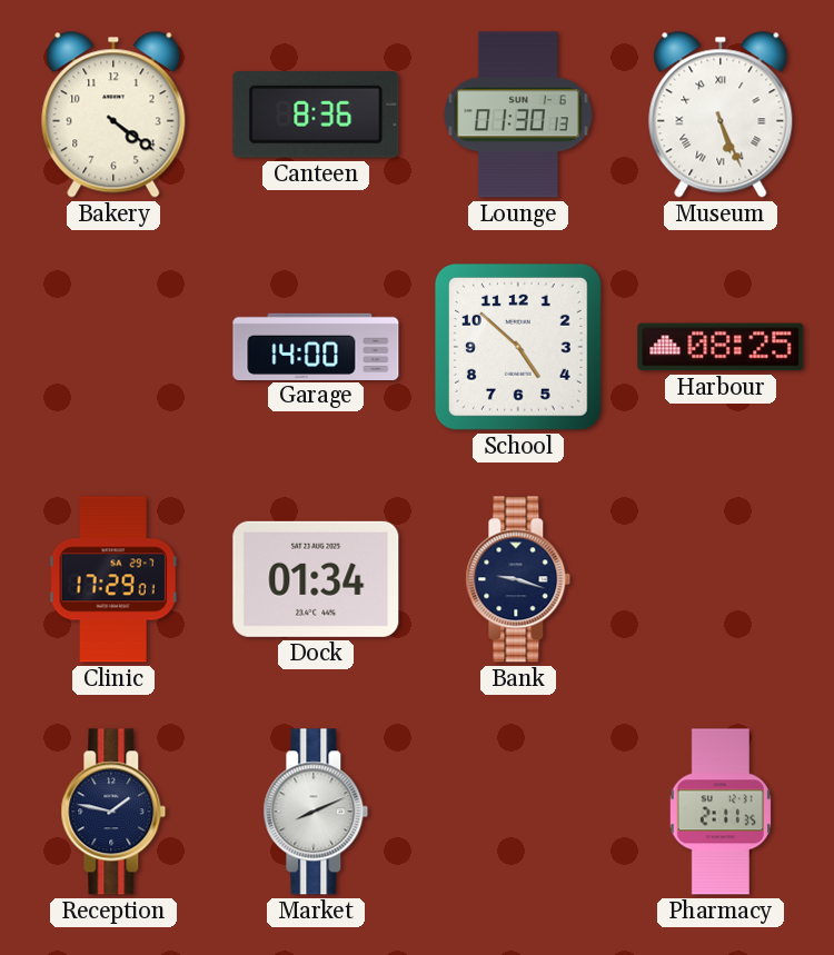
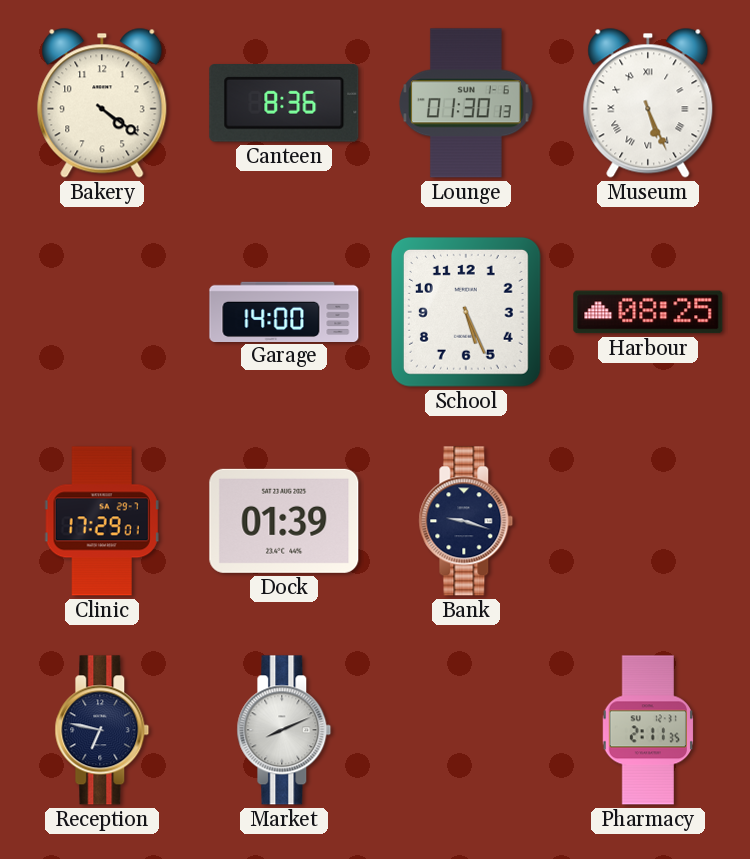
School: 4:52 -> 5:26
Dock: 01:34 -> 01:39
Reception: 1:47 -> 6:47
